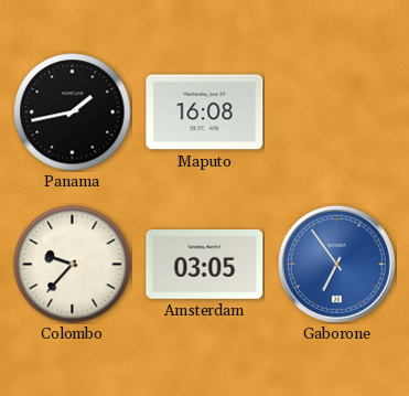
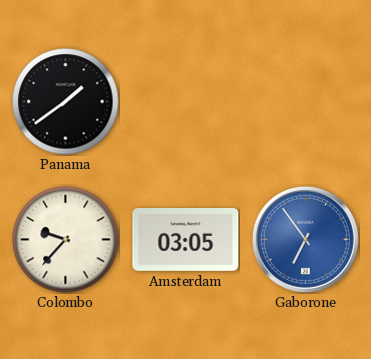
Panama: 1:43 -> 1:39
Maputo: 16:08 -> none
